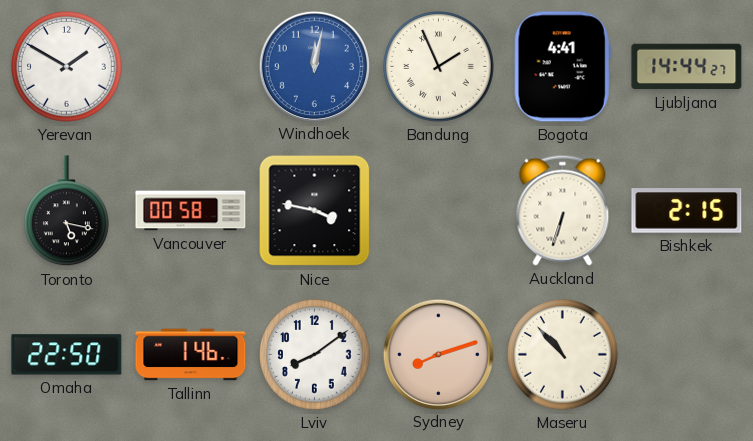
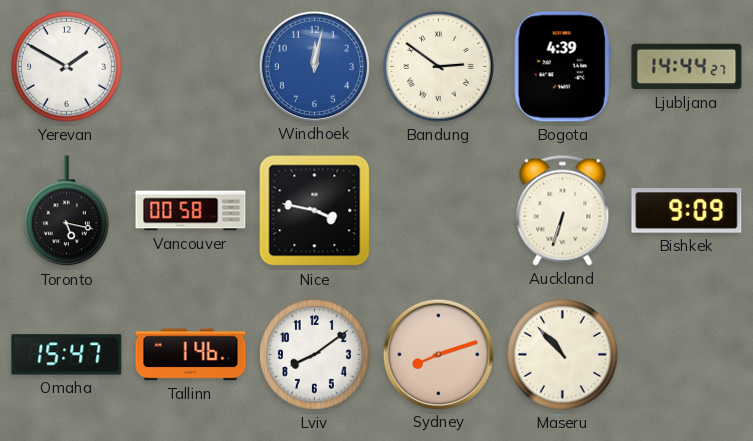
Bandung: 1:56 -> 2:51
Bogota: 4:41 -> 4:39
Bishkek: 2:15 -> 9:09
Omaha: 22:50 -> 15:47
